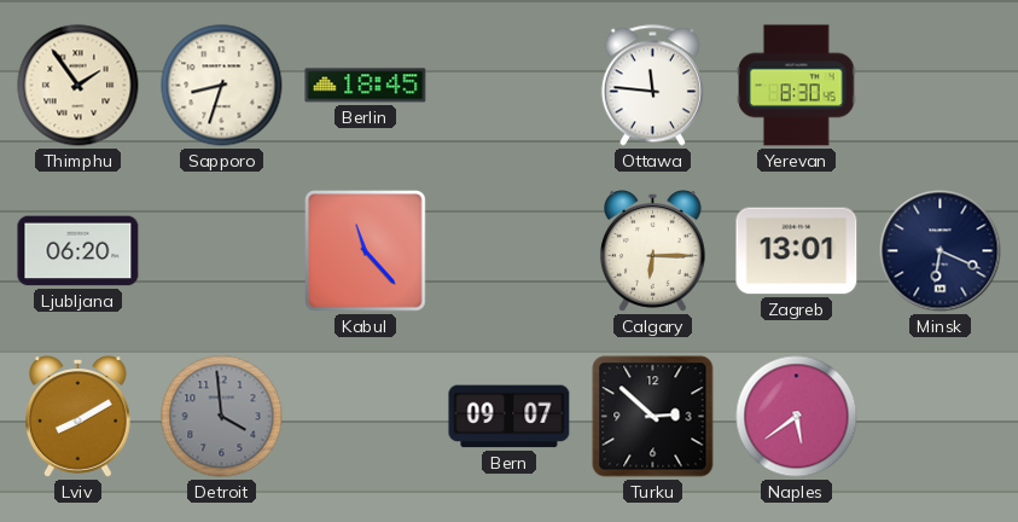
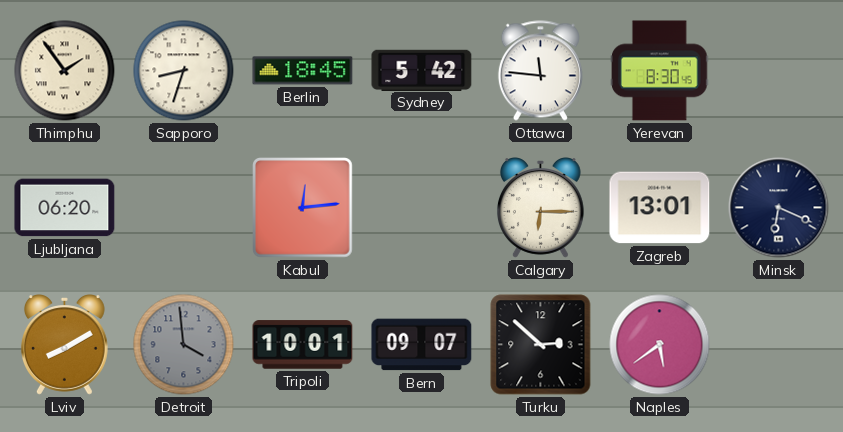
Sydney: none -> 5:42
Kabul: 11:23 -> 12:14
Tripoli: none -> 10:01
